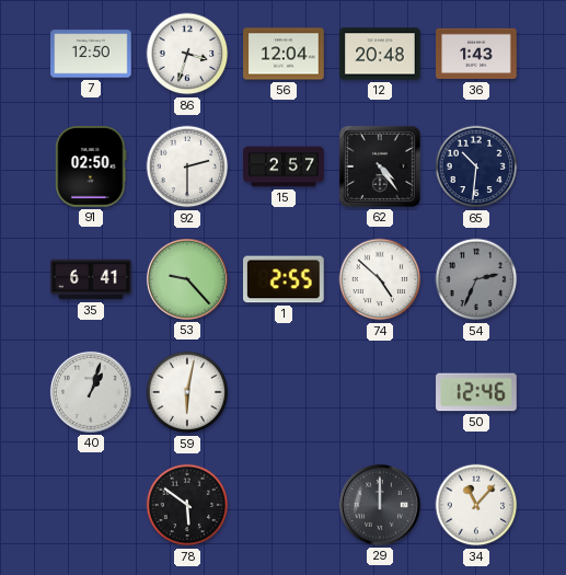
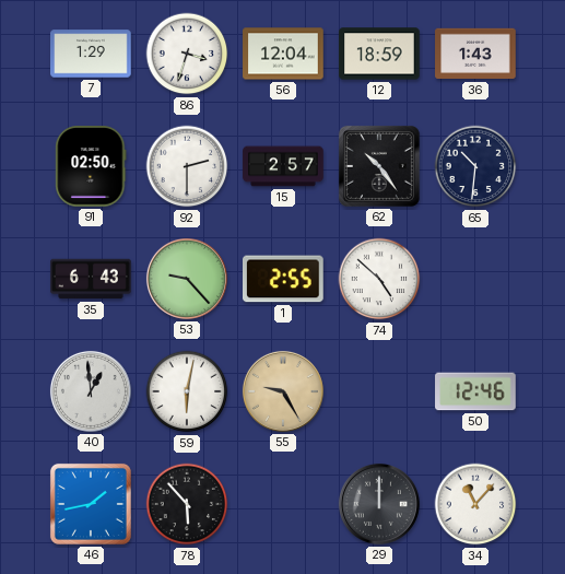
7: 12:50 -> 1:29
12: 20:48 -> 18:59
62: 4:24 -> 10:24
35: 6:41 -> 6:43
54: 2:34 -> none
40: 1:03 -> 12:59
55: none -> 9:25
46: none -> 1:43
78: 5:51 -> 5:53
